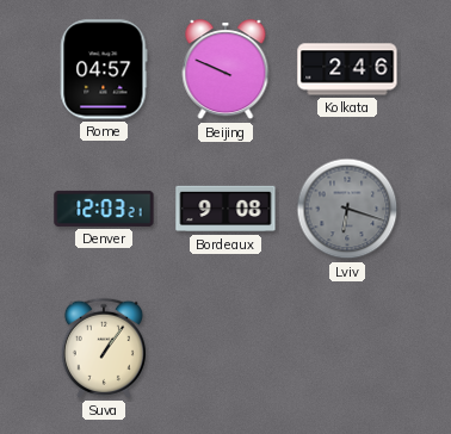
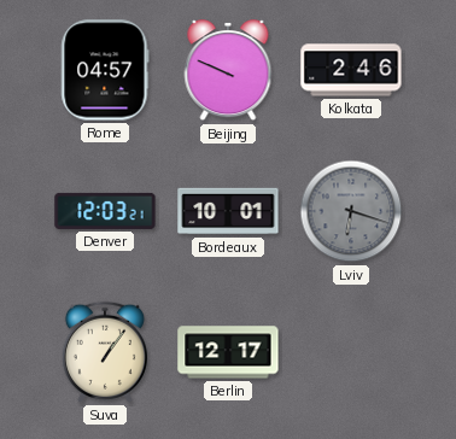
Bordeaux: 9:08 -> 10:01
Berlin: none -> 12:17
